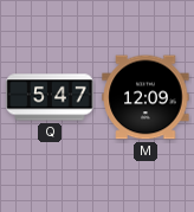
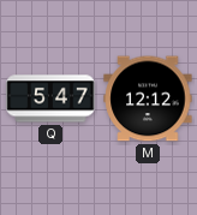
M: 12:09 -> 12:12
